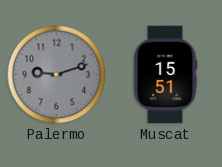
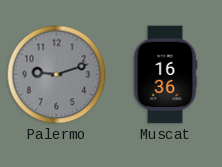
Muscat: 15:51 -> 16:36
